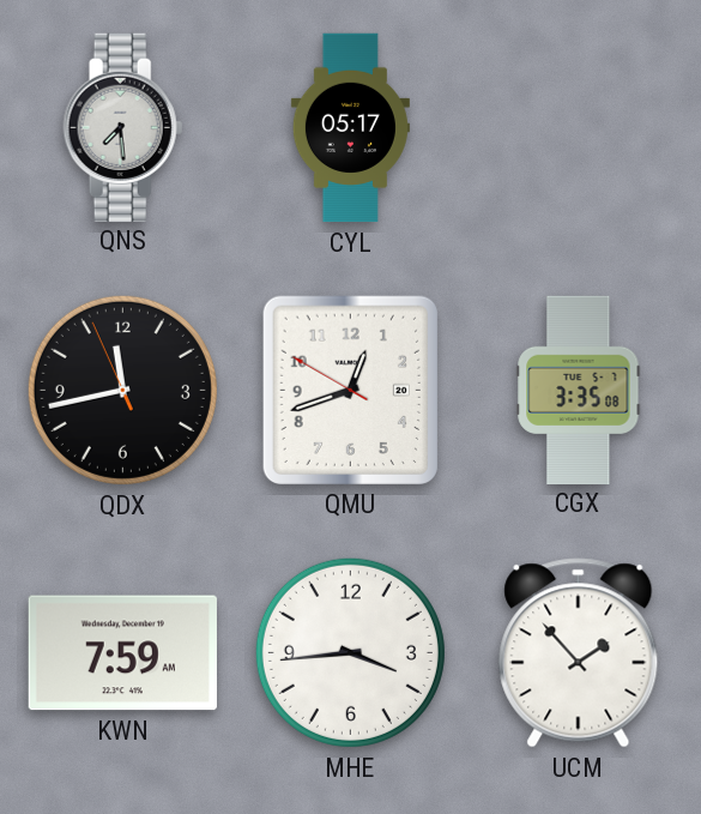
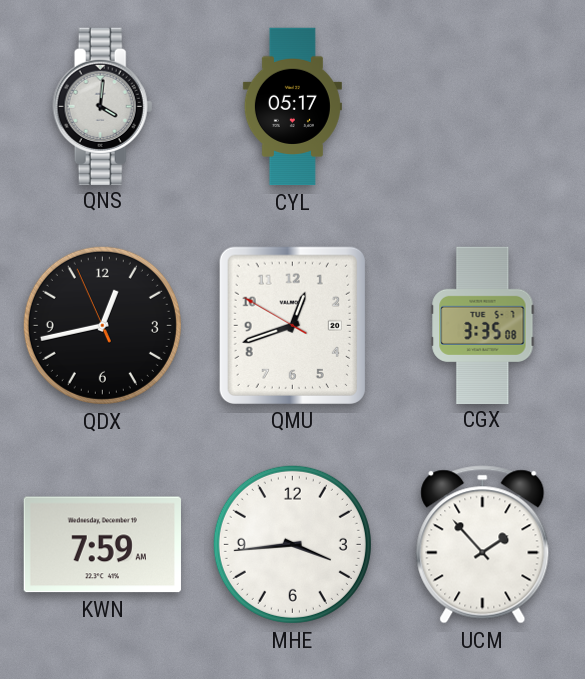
QNS: 7:29 -> 4:01
QDX: 11:42 -> 12:42
